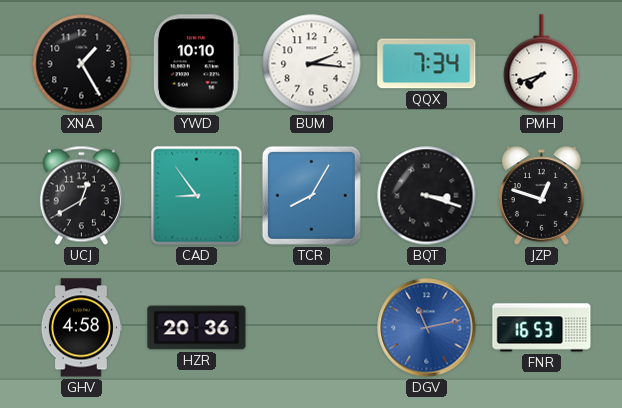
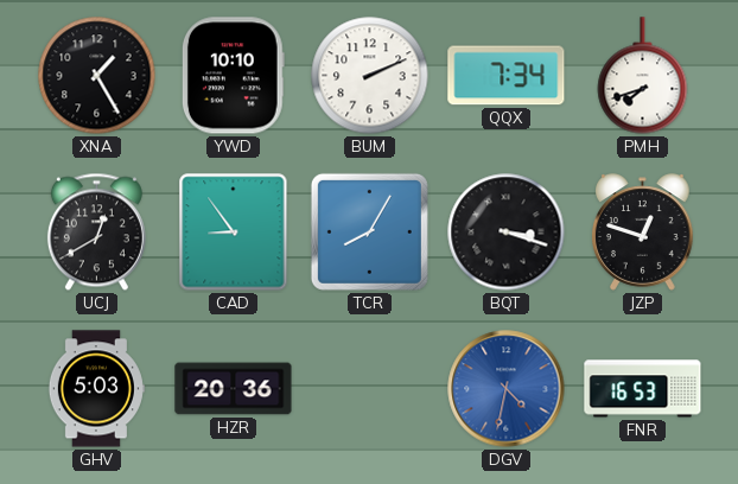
BUM: 2:16 -> 2:11
GHV: 4:58 -> 5:03
DGV: 11:13 -> 4:32
